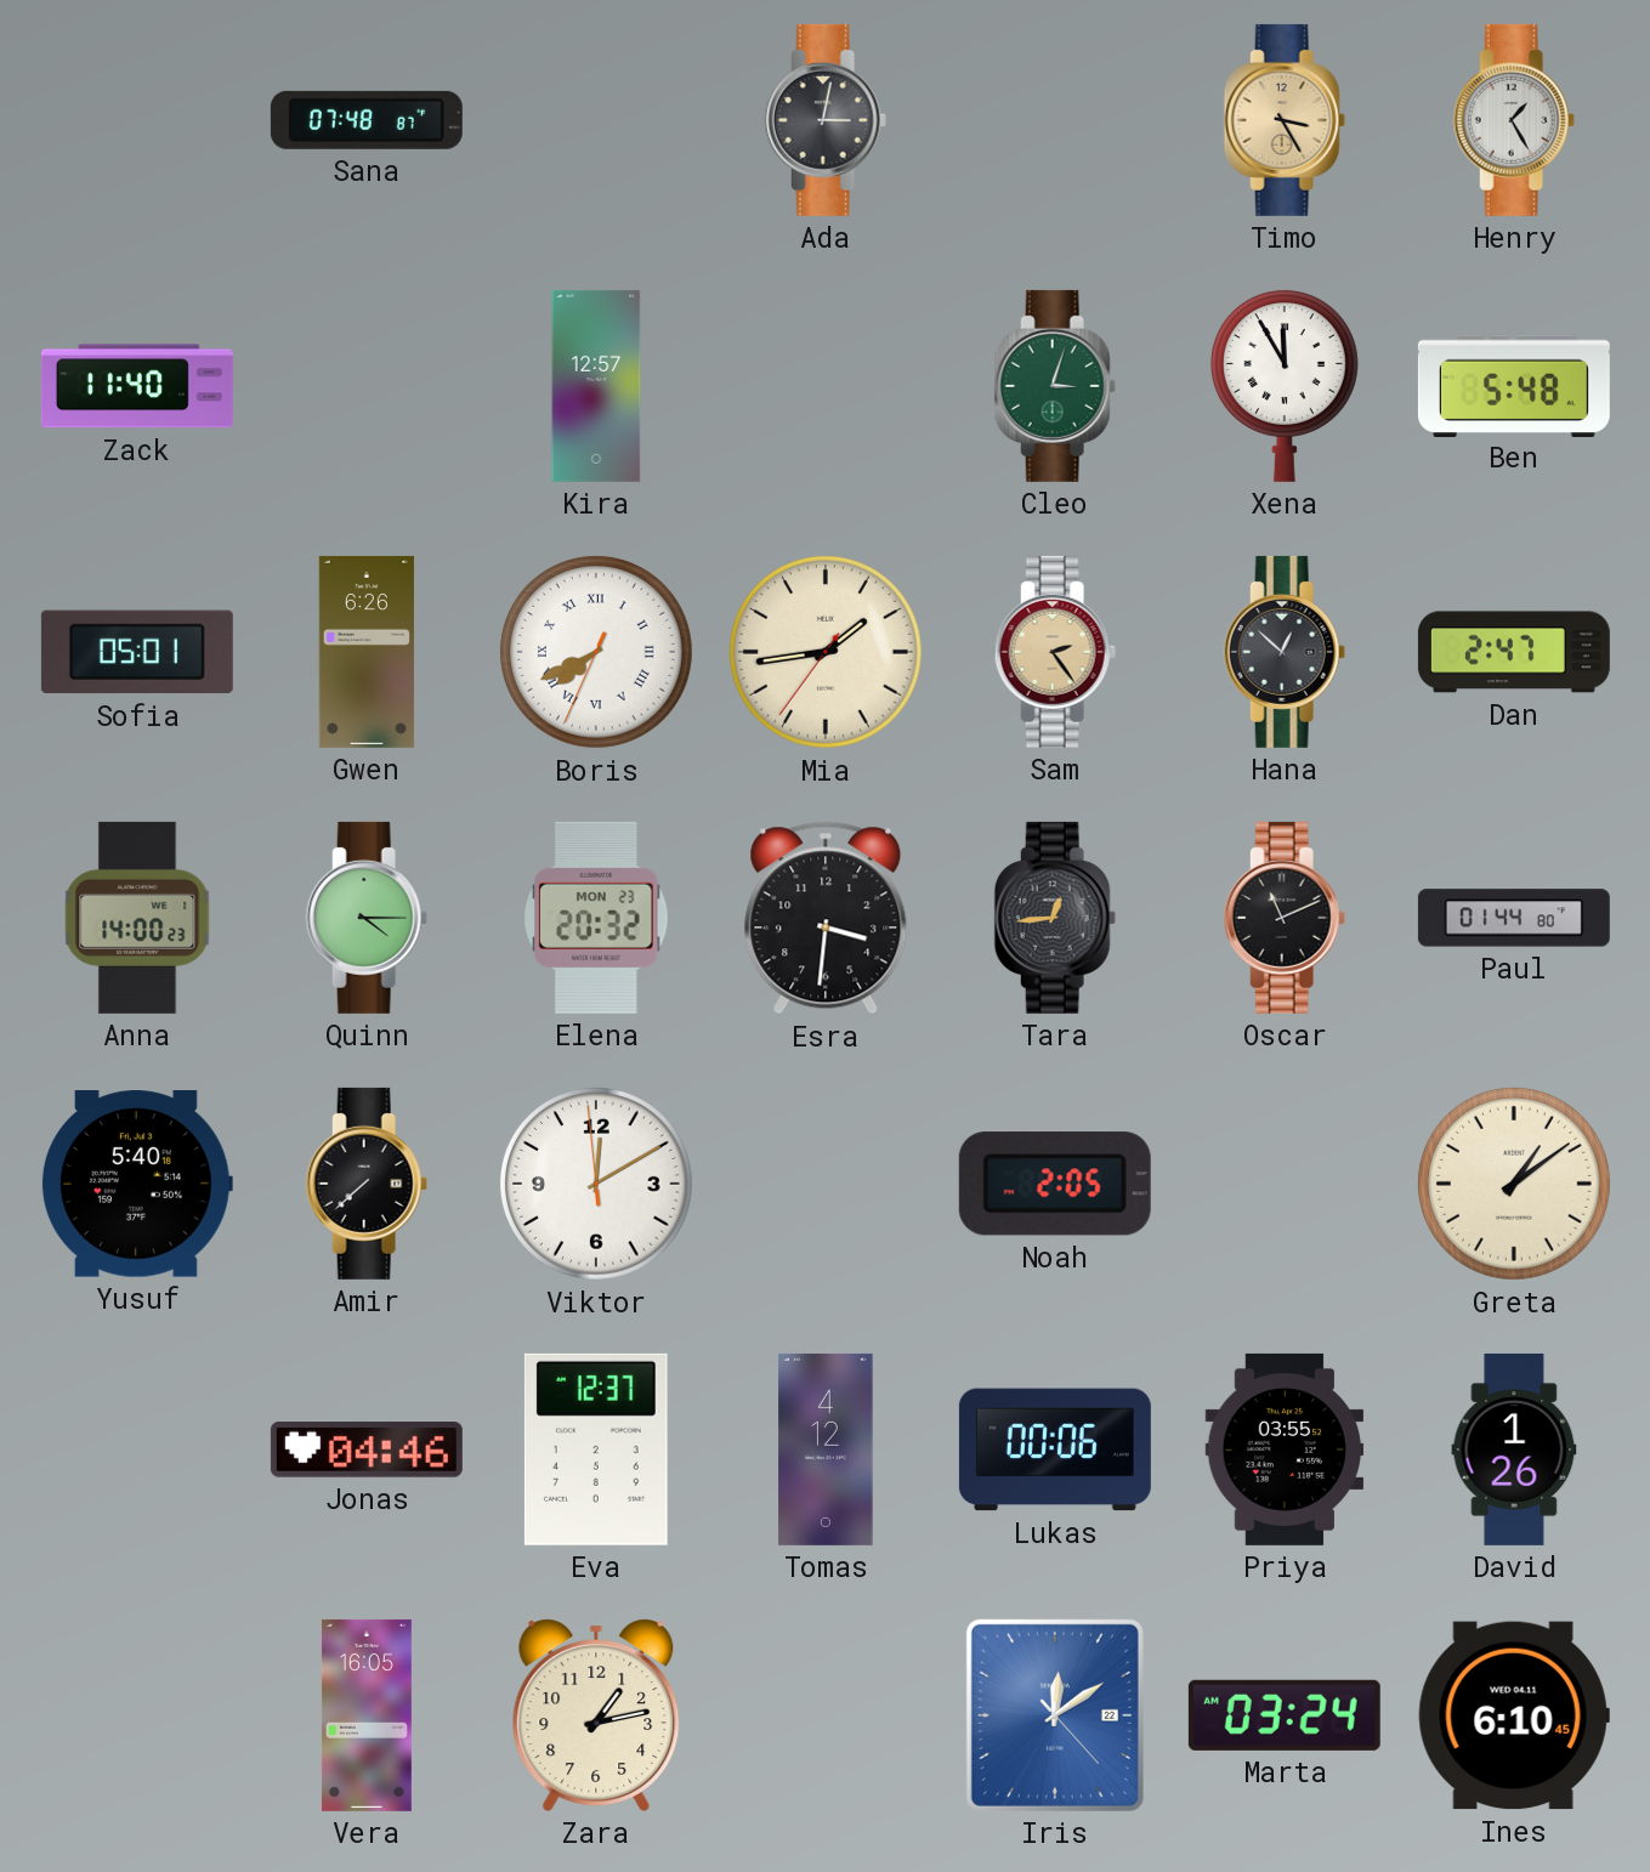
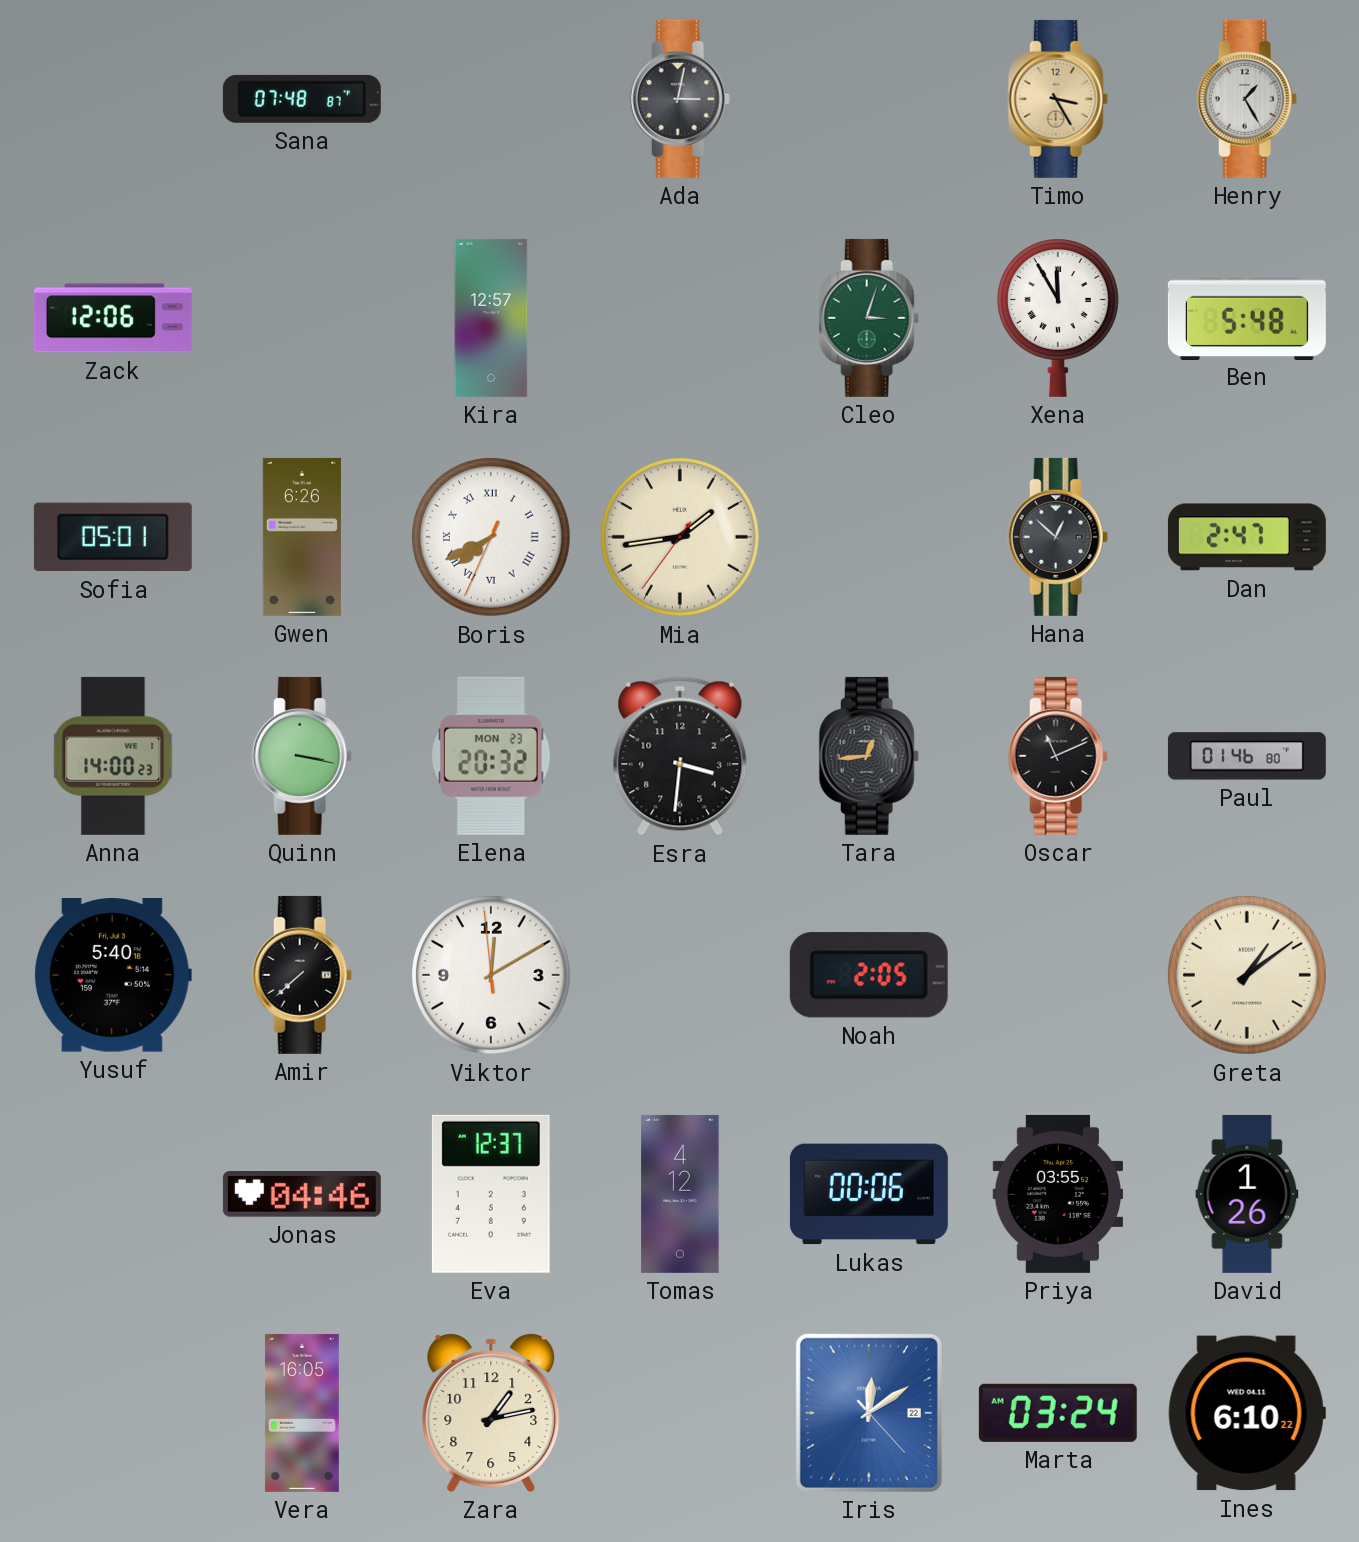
Zack: 11:40 -> 12:06
Sam: 2:24 -> none
Quinn: 4:15 -> 3:17
Paul: 01:44 -> 01:46
Ines: 6:10:45 -> 6:10:22
